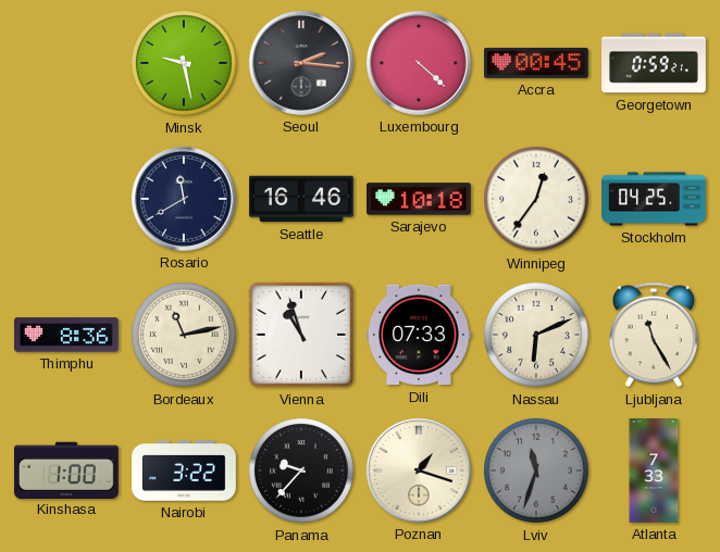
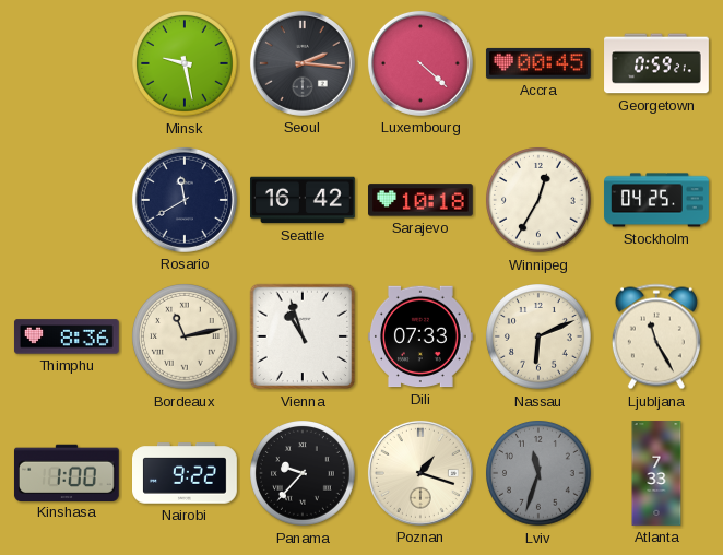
Seattle: 16:46 -> 16:42
Winnipeg: 12:36 -> 12:35
Nairobi: 3:22 -> 9:22
